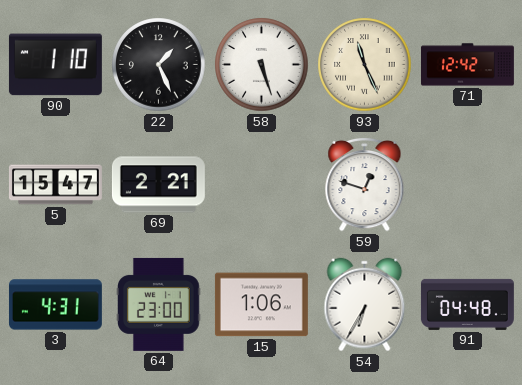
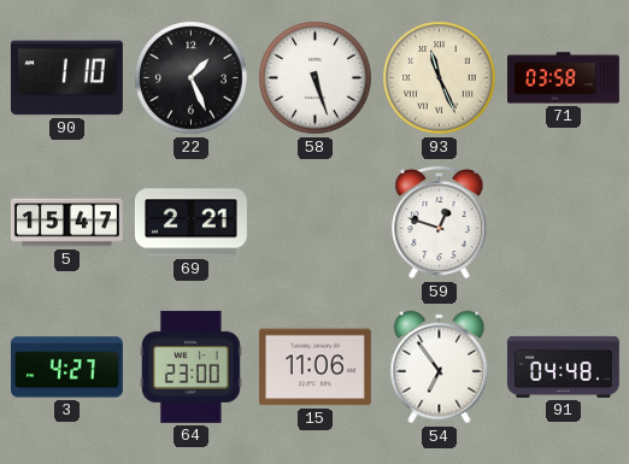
71: 12:42 -> 03:58
3: 4:31 -> 4:27
15: 1:06 -> 11:06
54: 6:35 -> 6:54
